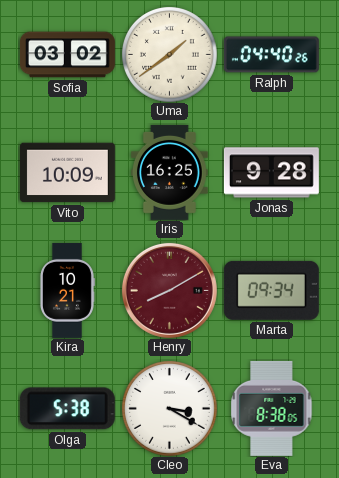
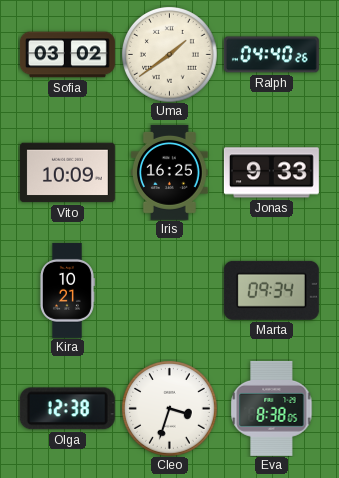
Jonas: 9:28 -> 9:33
Henry: 8:10 -> none
Olga: 5:38 -> 12:38
Cleo: 3:20 -> 3:33
